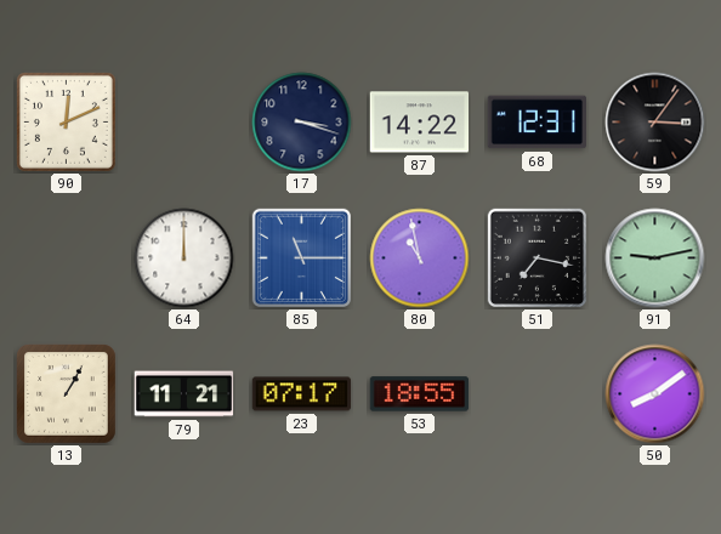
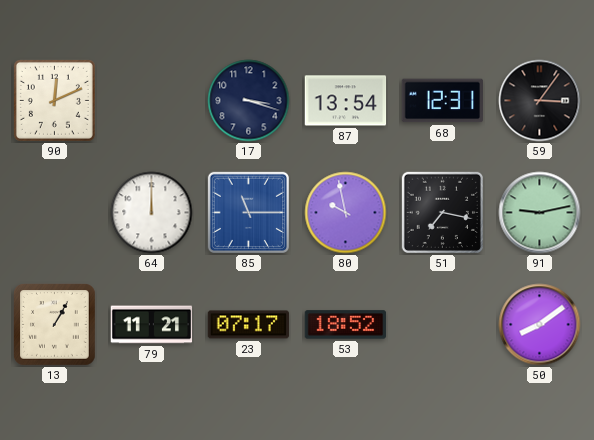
87: 14:22 -> 13:54
80: 10:58 -> 9:58
53: 18:55 -> 18:52
